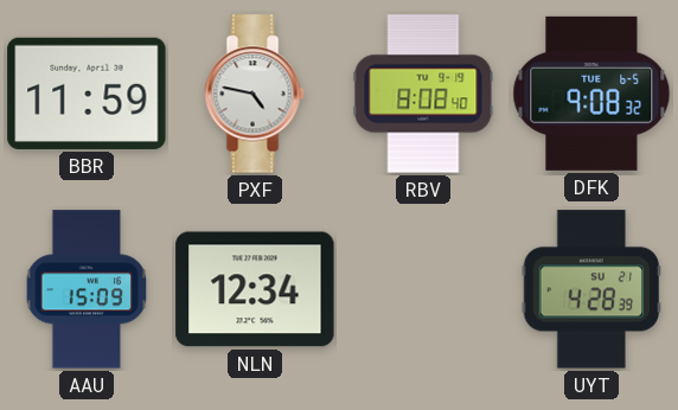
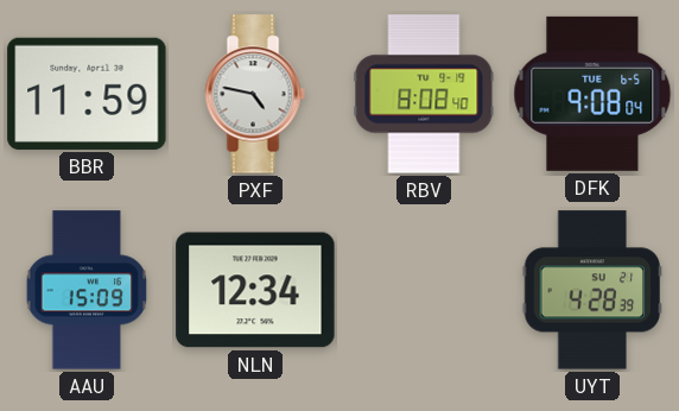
DFK: 9:08:32 -> 9:08:04
